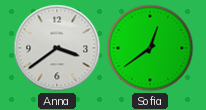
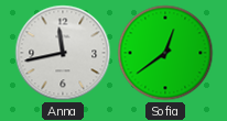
Anna: 3:39 -> 11:43
